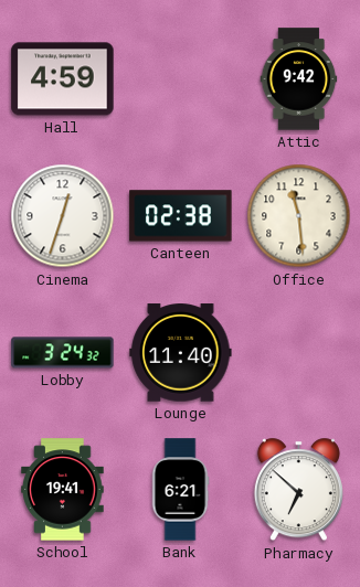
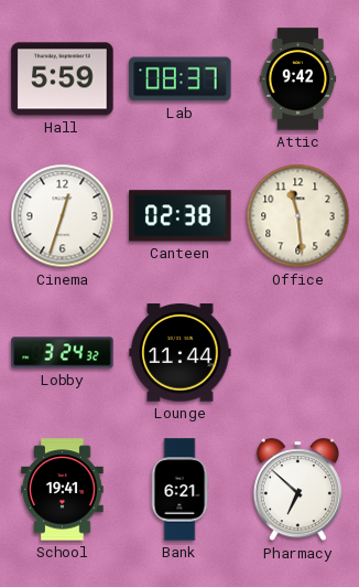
Hall: 4:59 -> 5:59
Lab: none -> 08:37
Lounge: 11:40 -> 11:44
